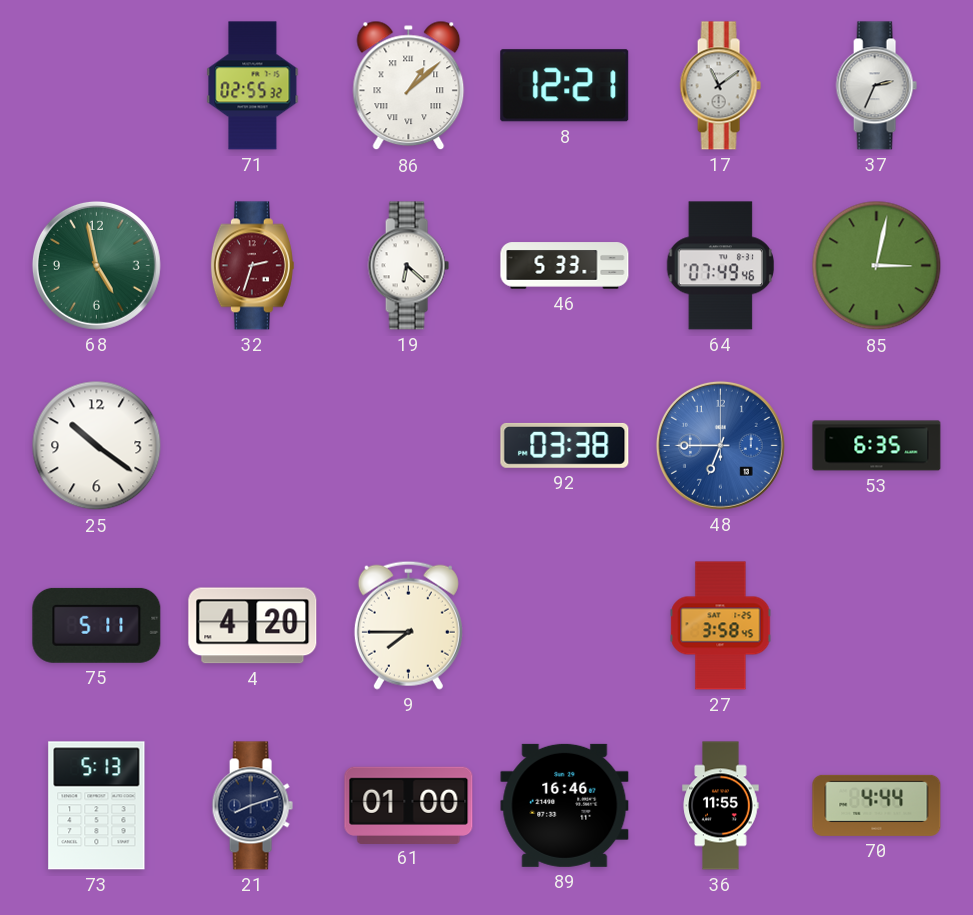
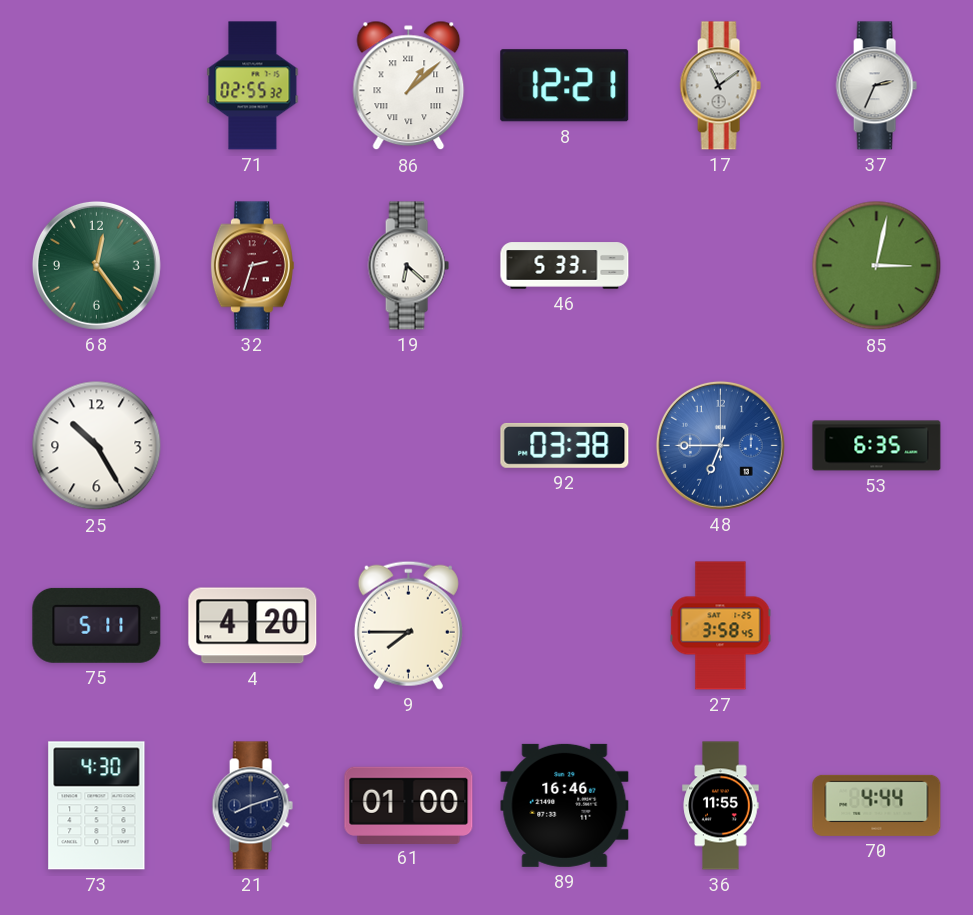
68: 4:58 -> 12:24
64: 07:49 -> none
25: 10:21 -> 10:25
73: 5:13 -> 4:30
